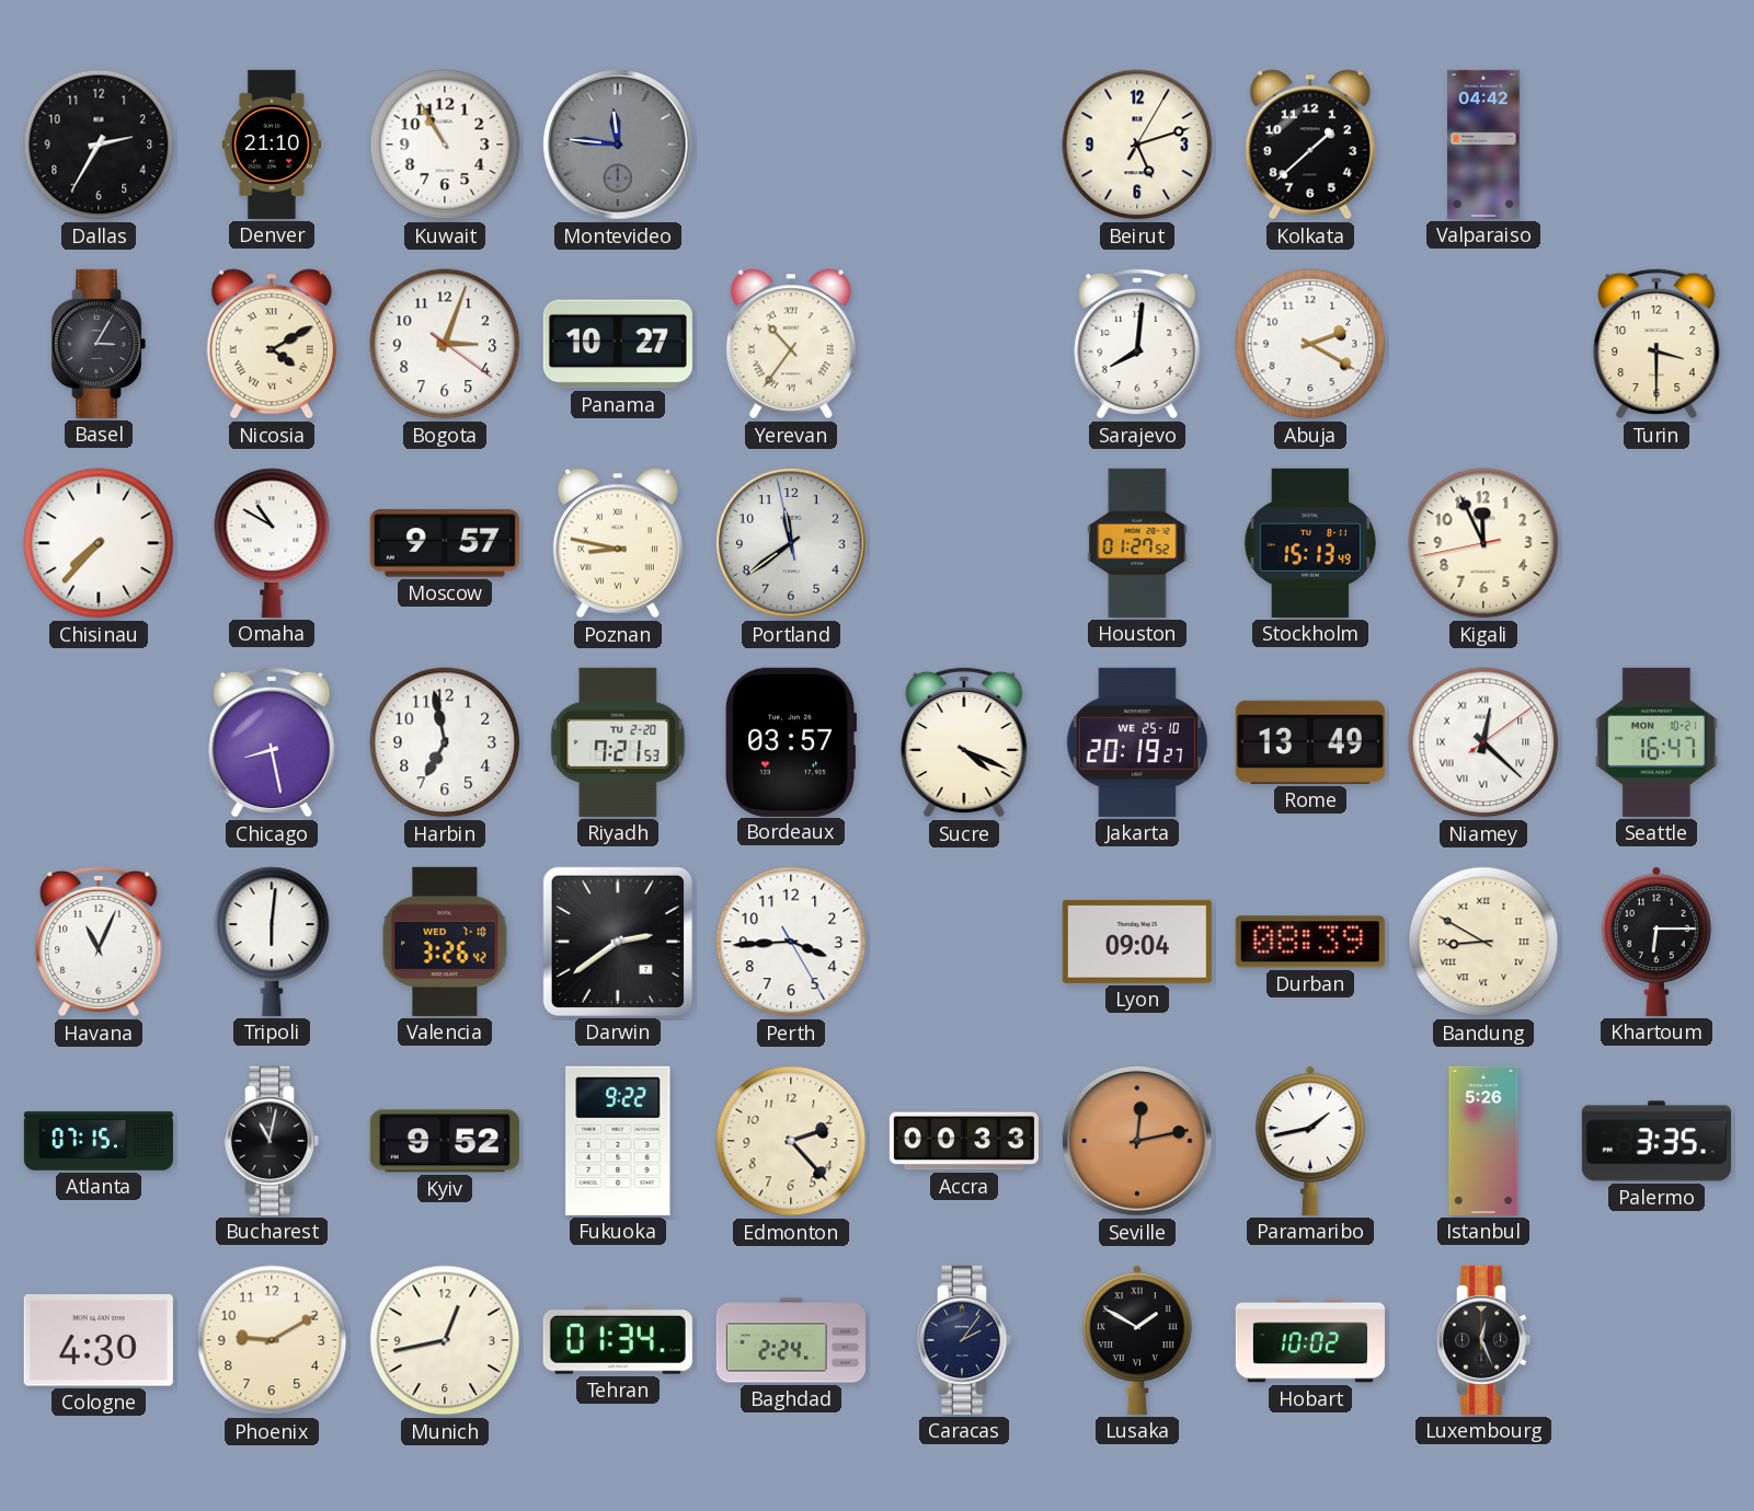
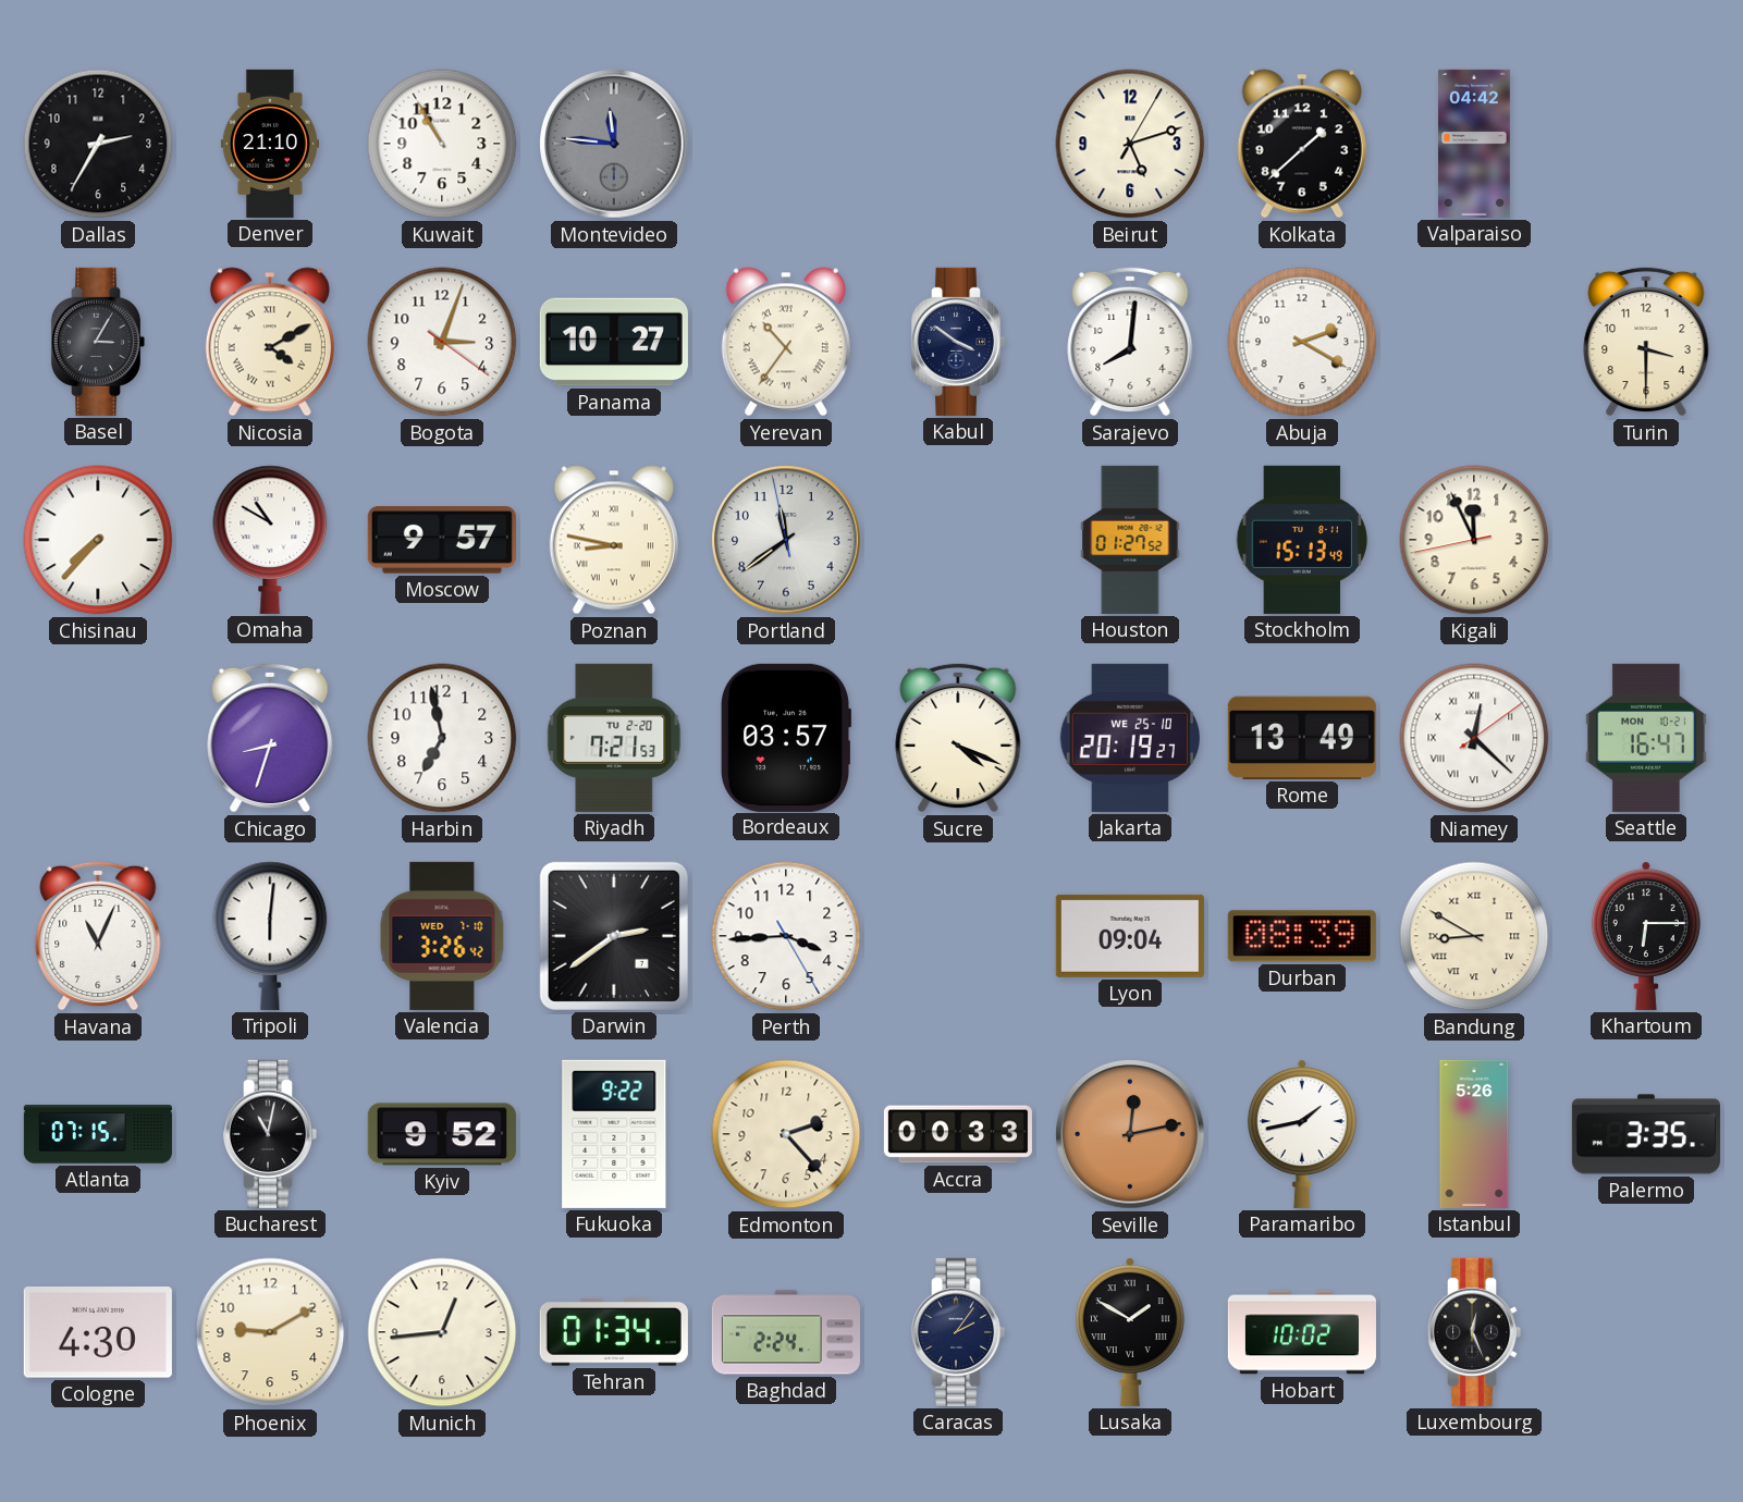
Kabul: none -> 3:51
Chicago: 8:28 -> 8:33
Munich: 12:43 -> 12:44
